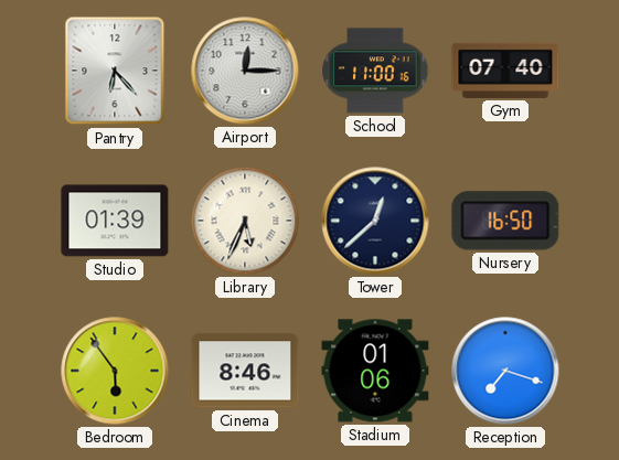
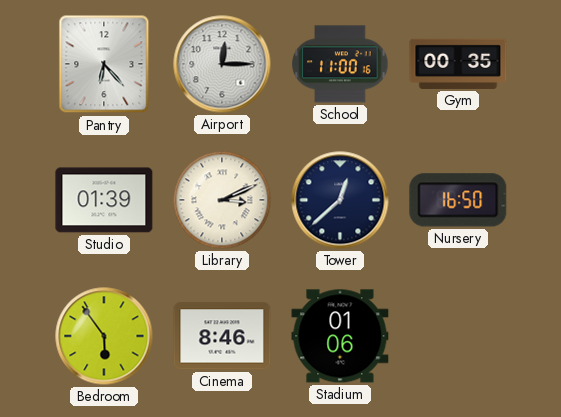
Gym: 07:40 -> 00:35
Library: 5:34 -> 3:11
Reception: 7:18 -> none
